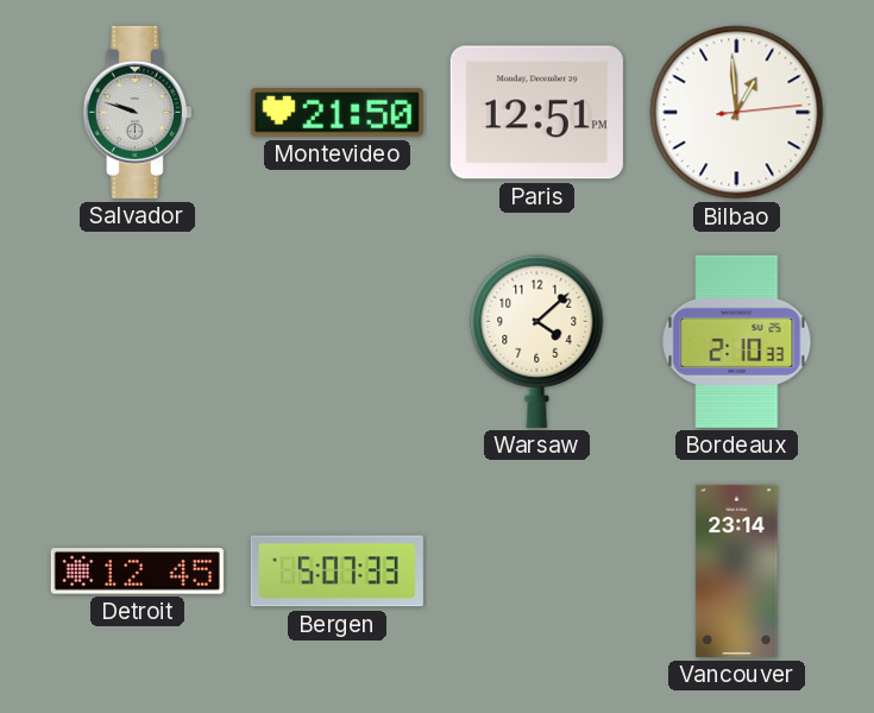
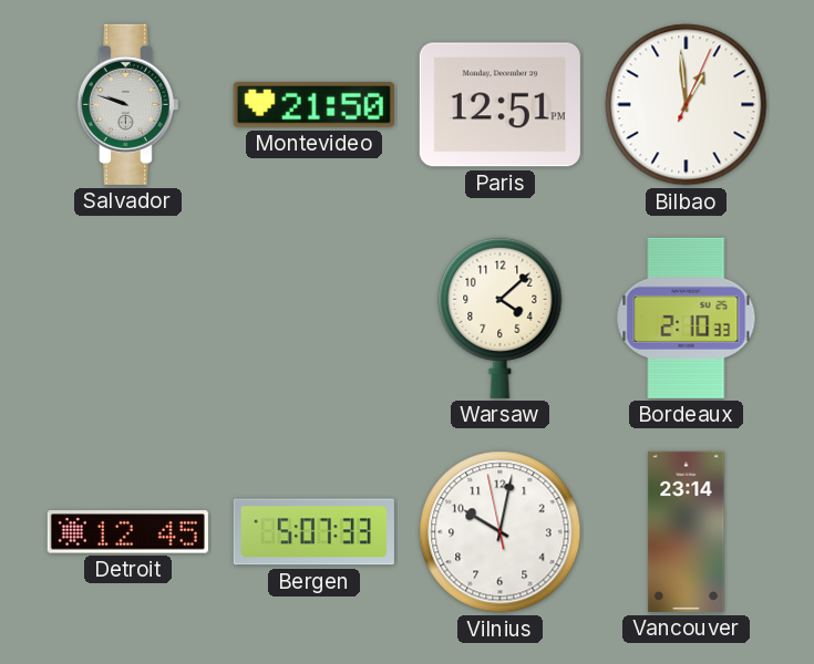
Bilbao: 12:59:14 -> 12:59:04
Vilnius: none -> 10:01
